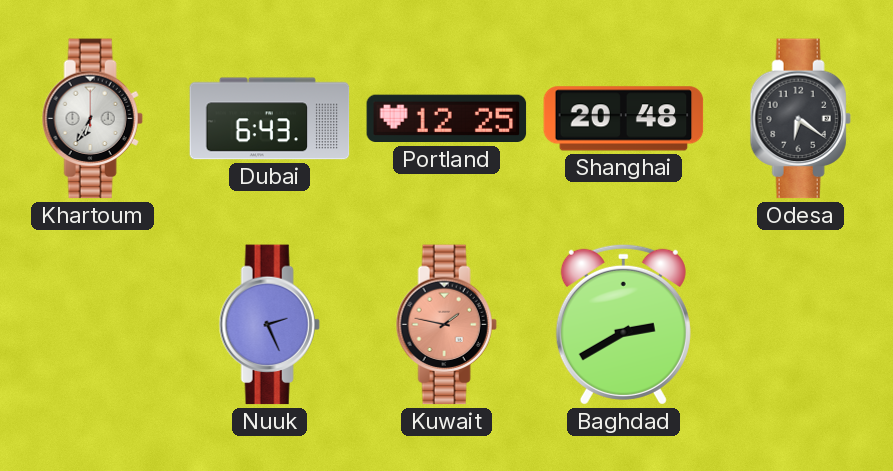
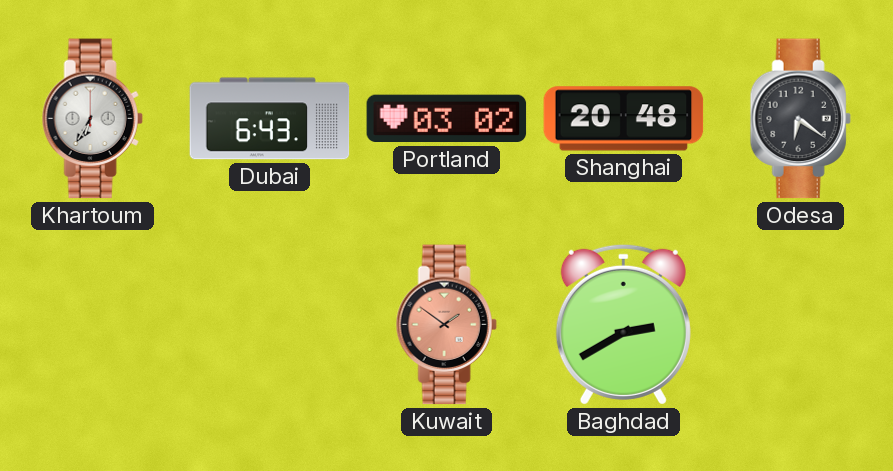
Portland: 12:25 -> 03:02
Nuuk: 2:26 -> none
Kuwait: 1:47 -> 1:51
